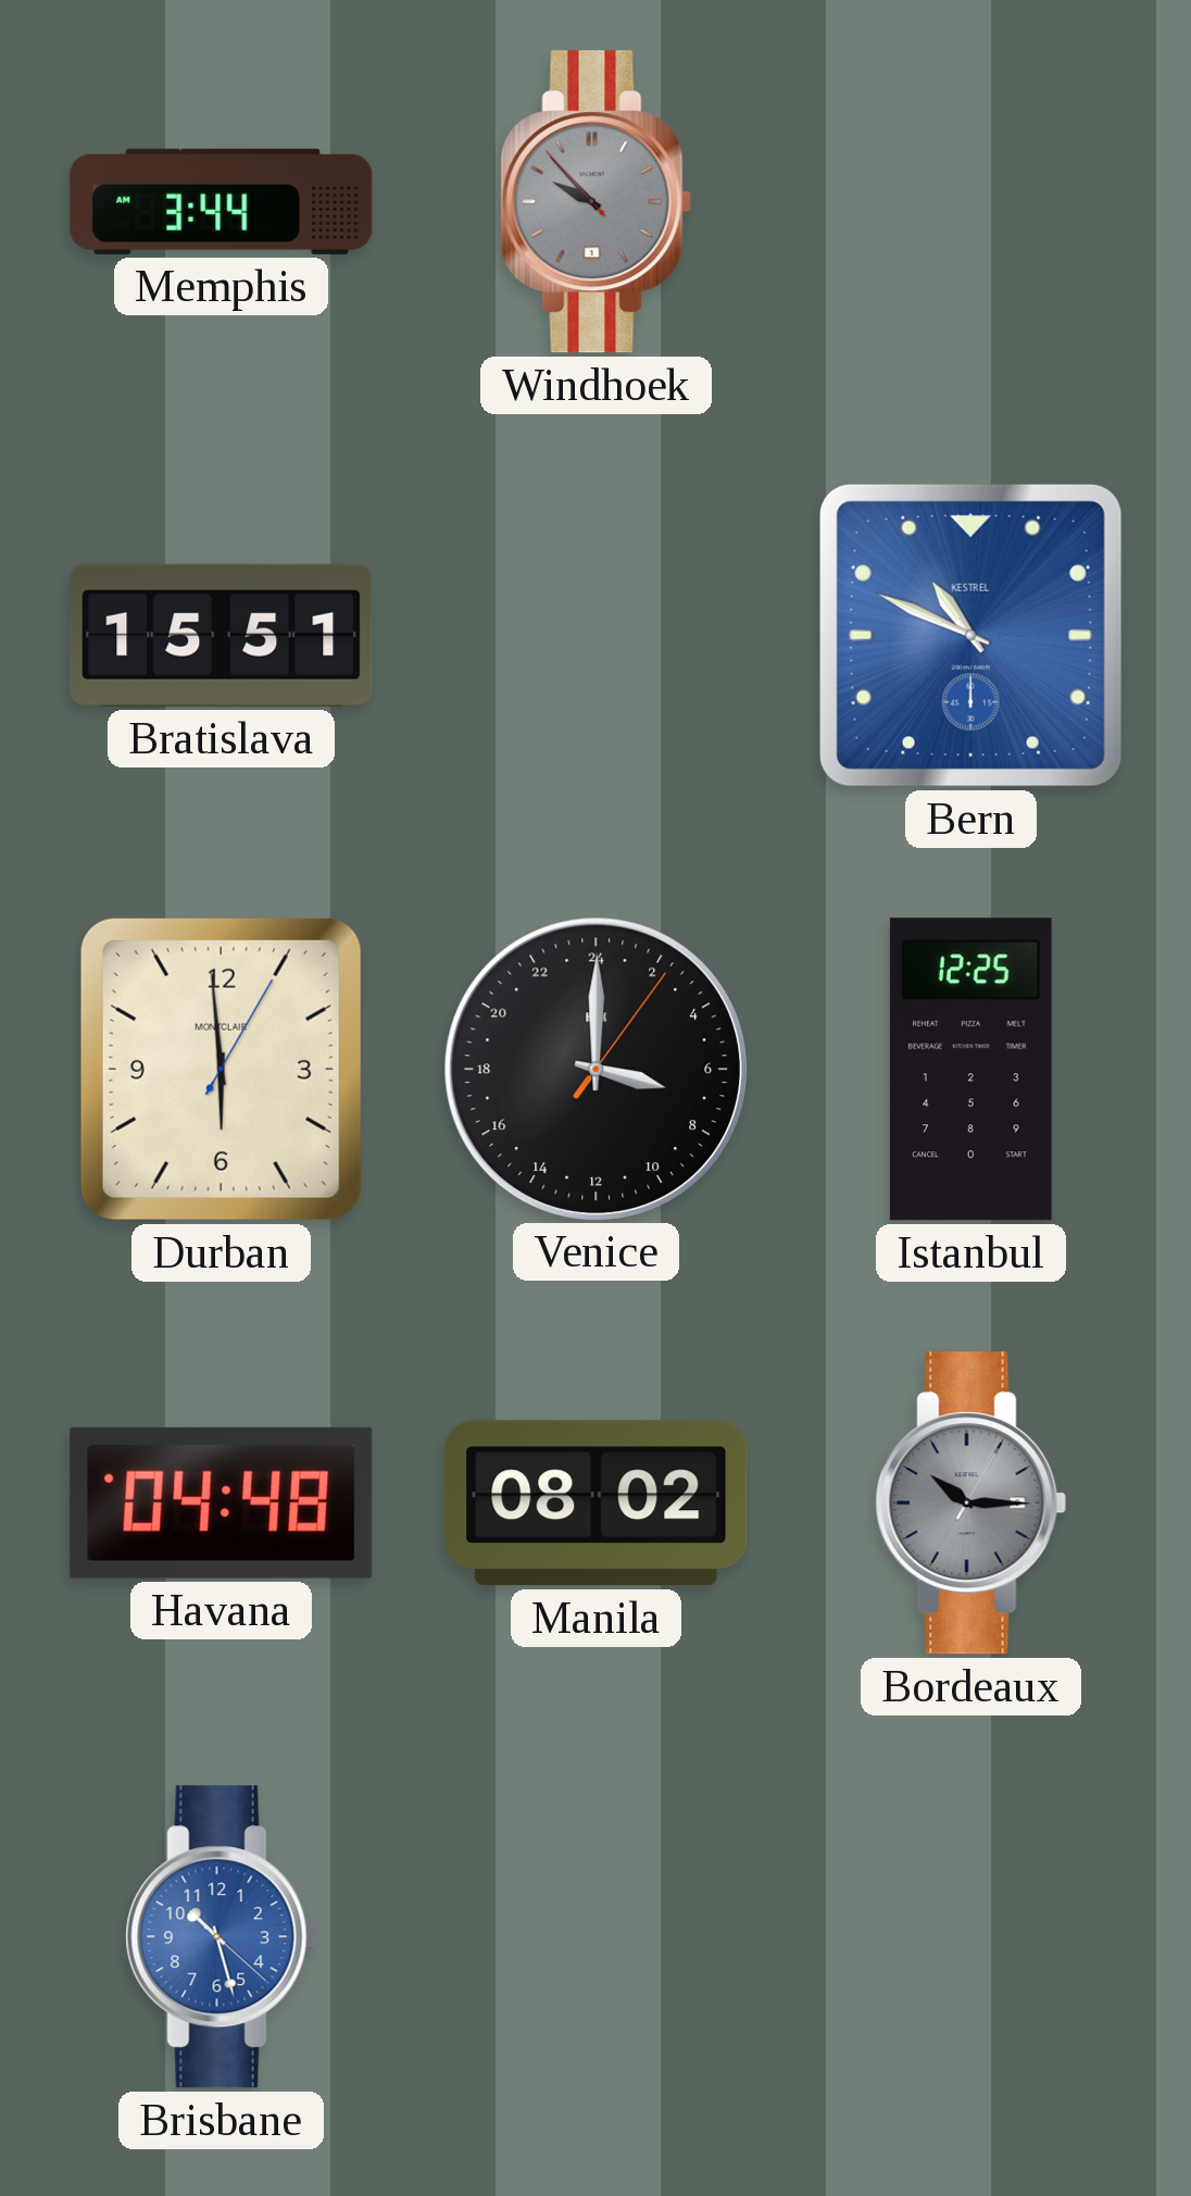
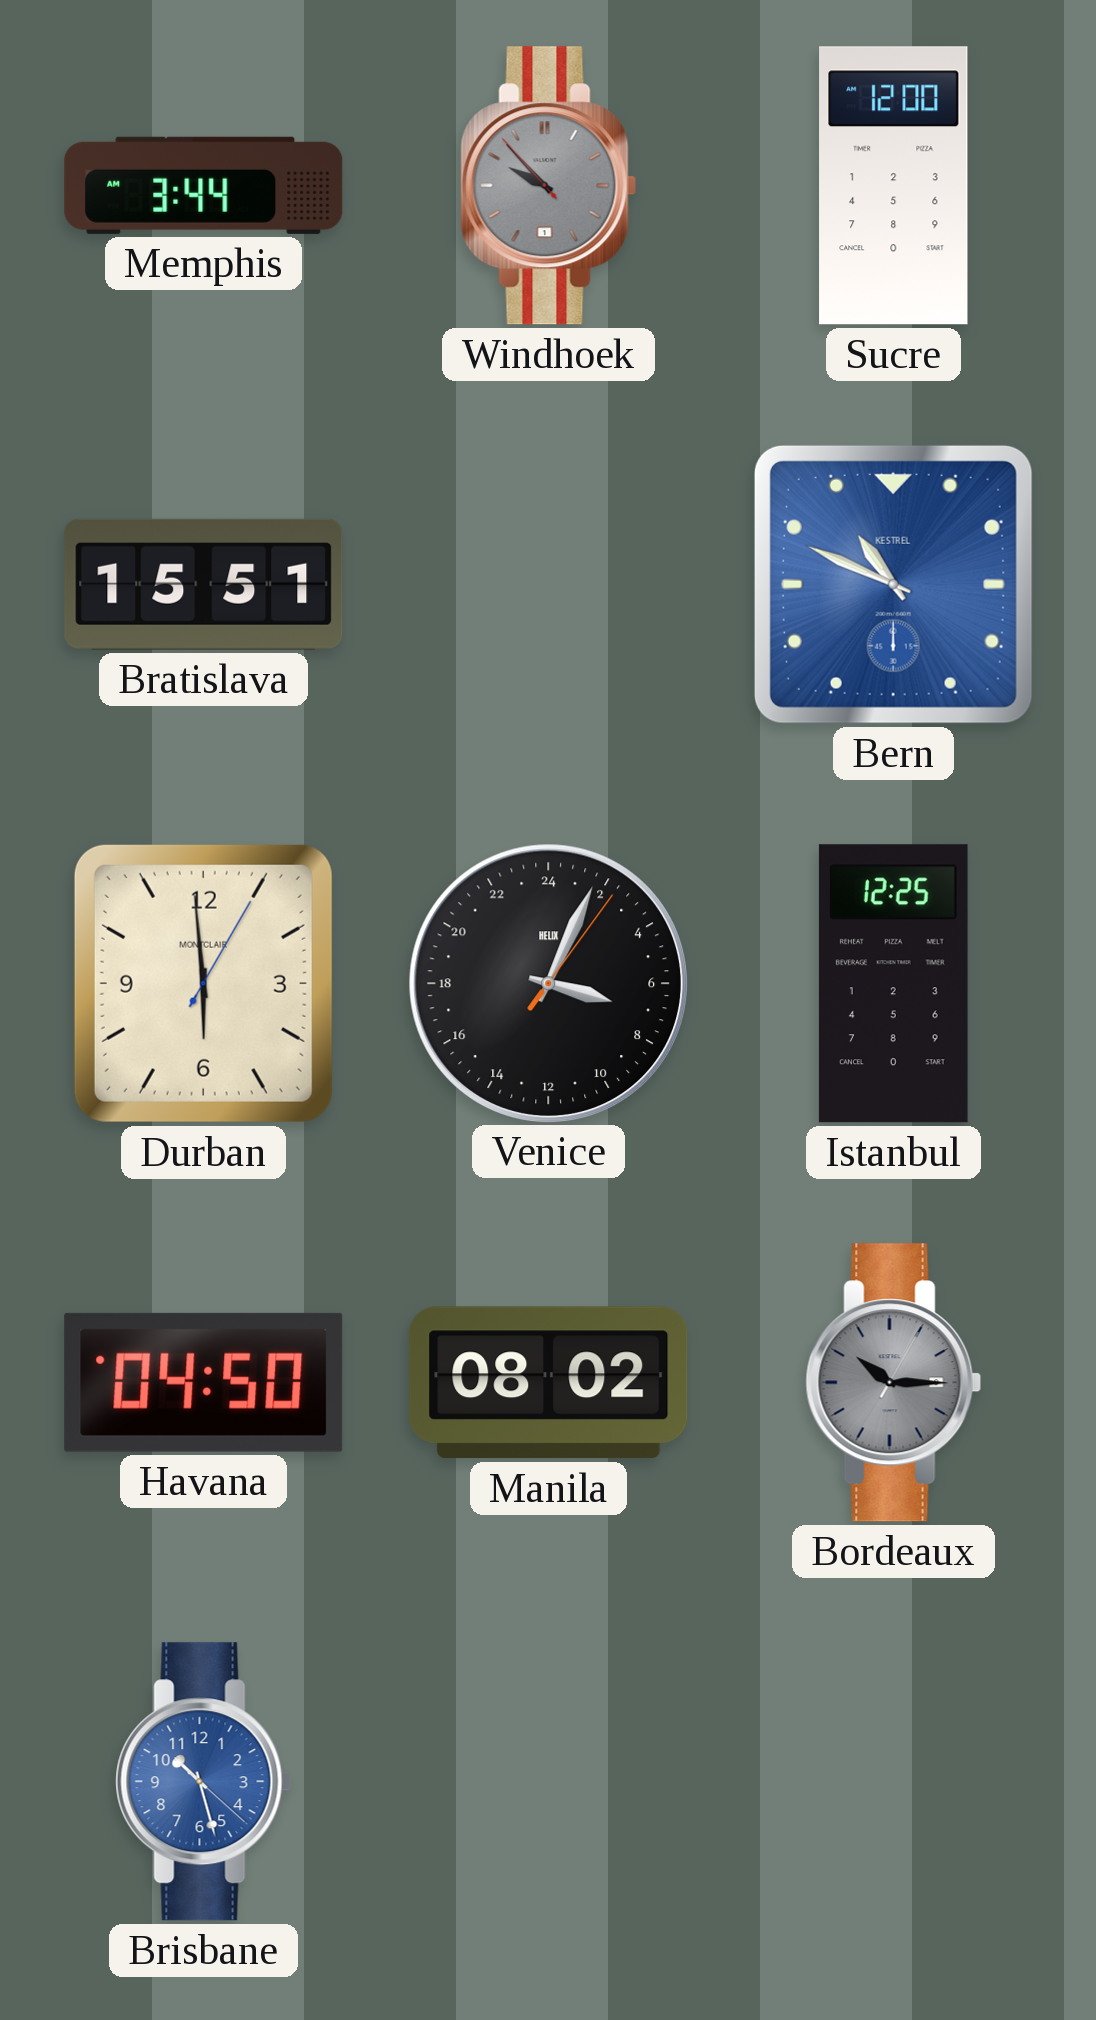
Sucre: none -> 12:00
Venice: 7:00 -> 7:04
Havana: 04:48 -> 04:50
